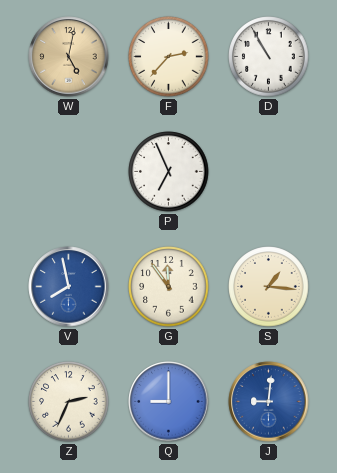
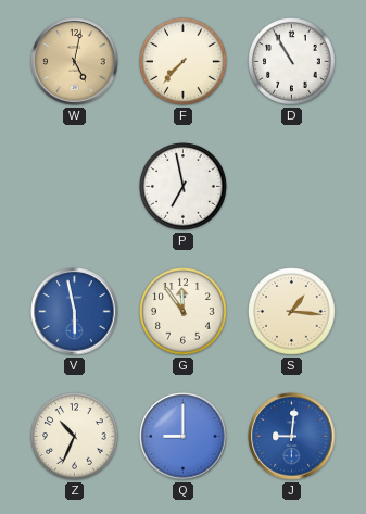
F: 2:37 -> 7:37
P: 6:56 -> 6:58
V: 7:58 -> 5:58
Z: 2:34 -> 10:34
